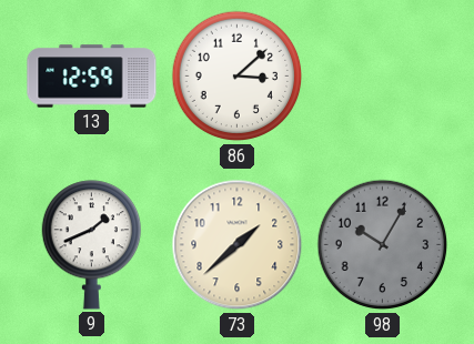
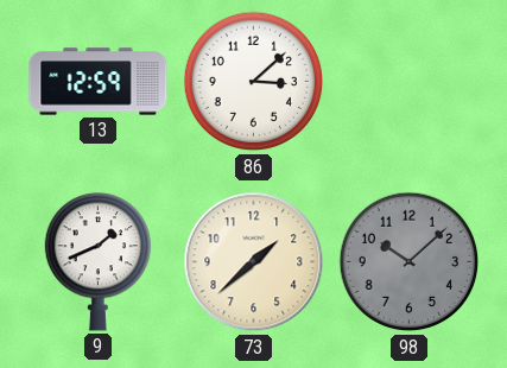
98: 10:05 -> 10:08
